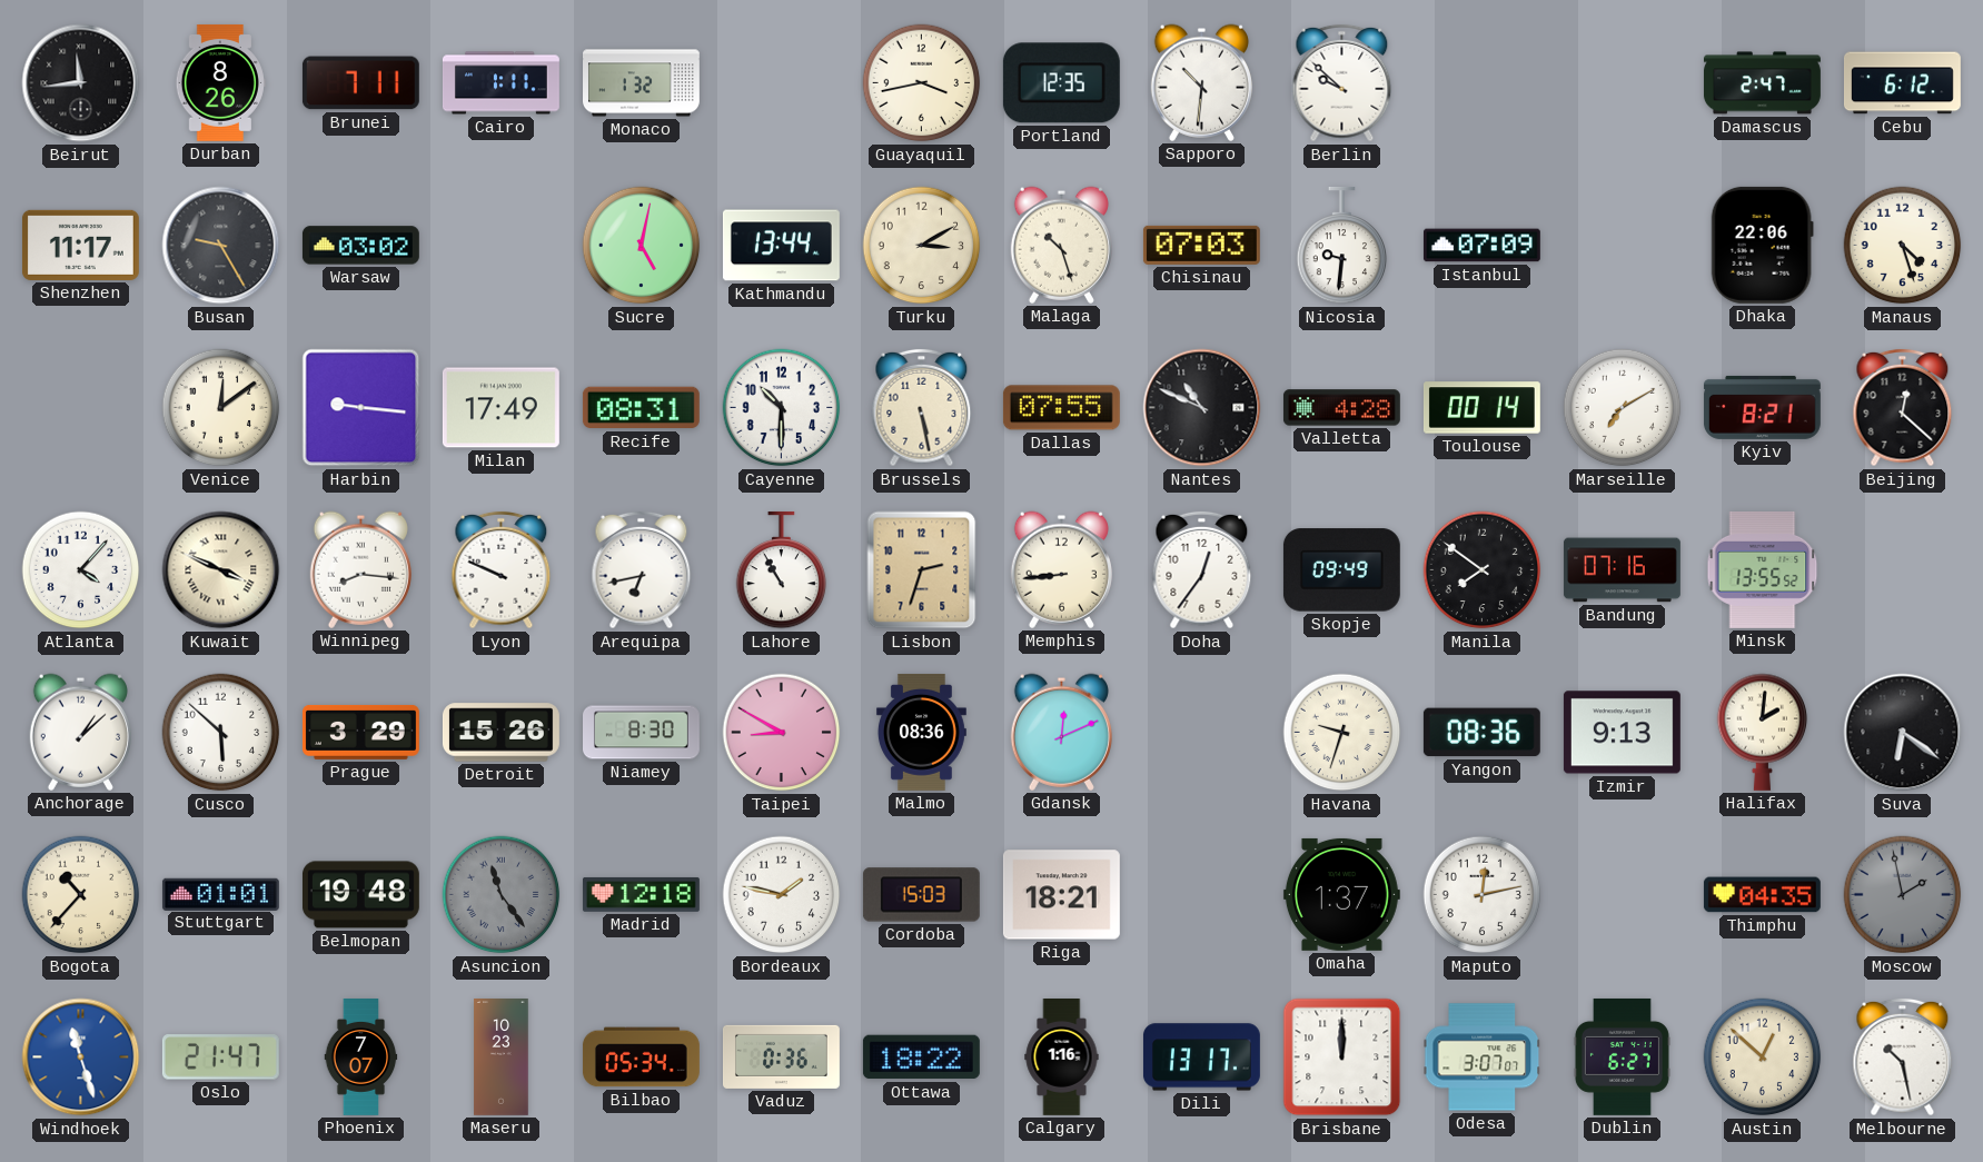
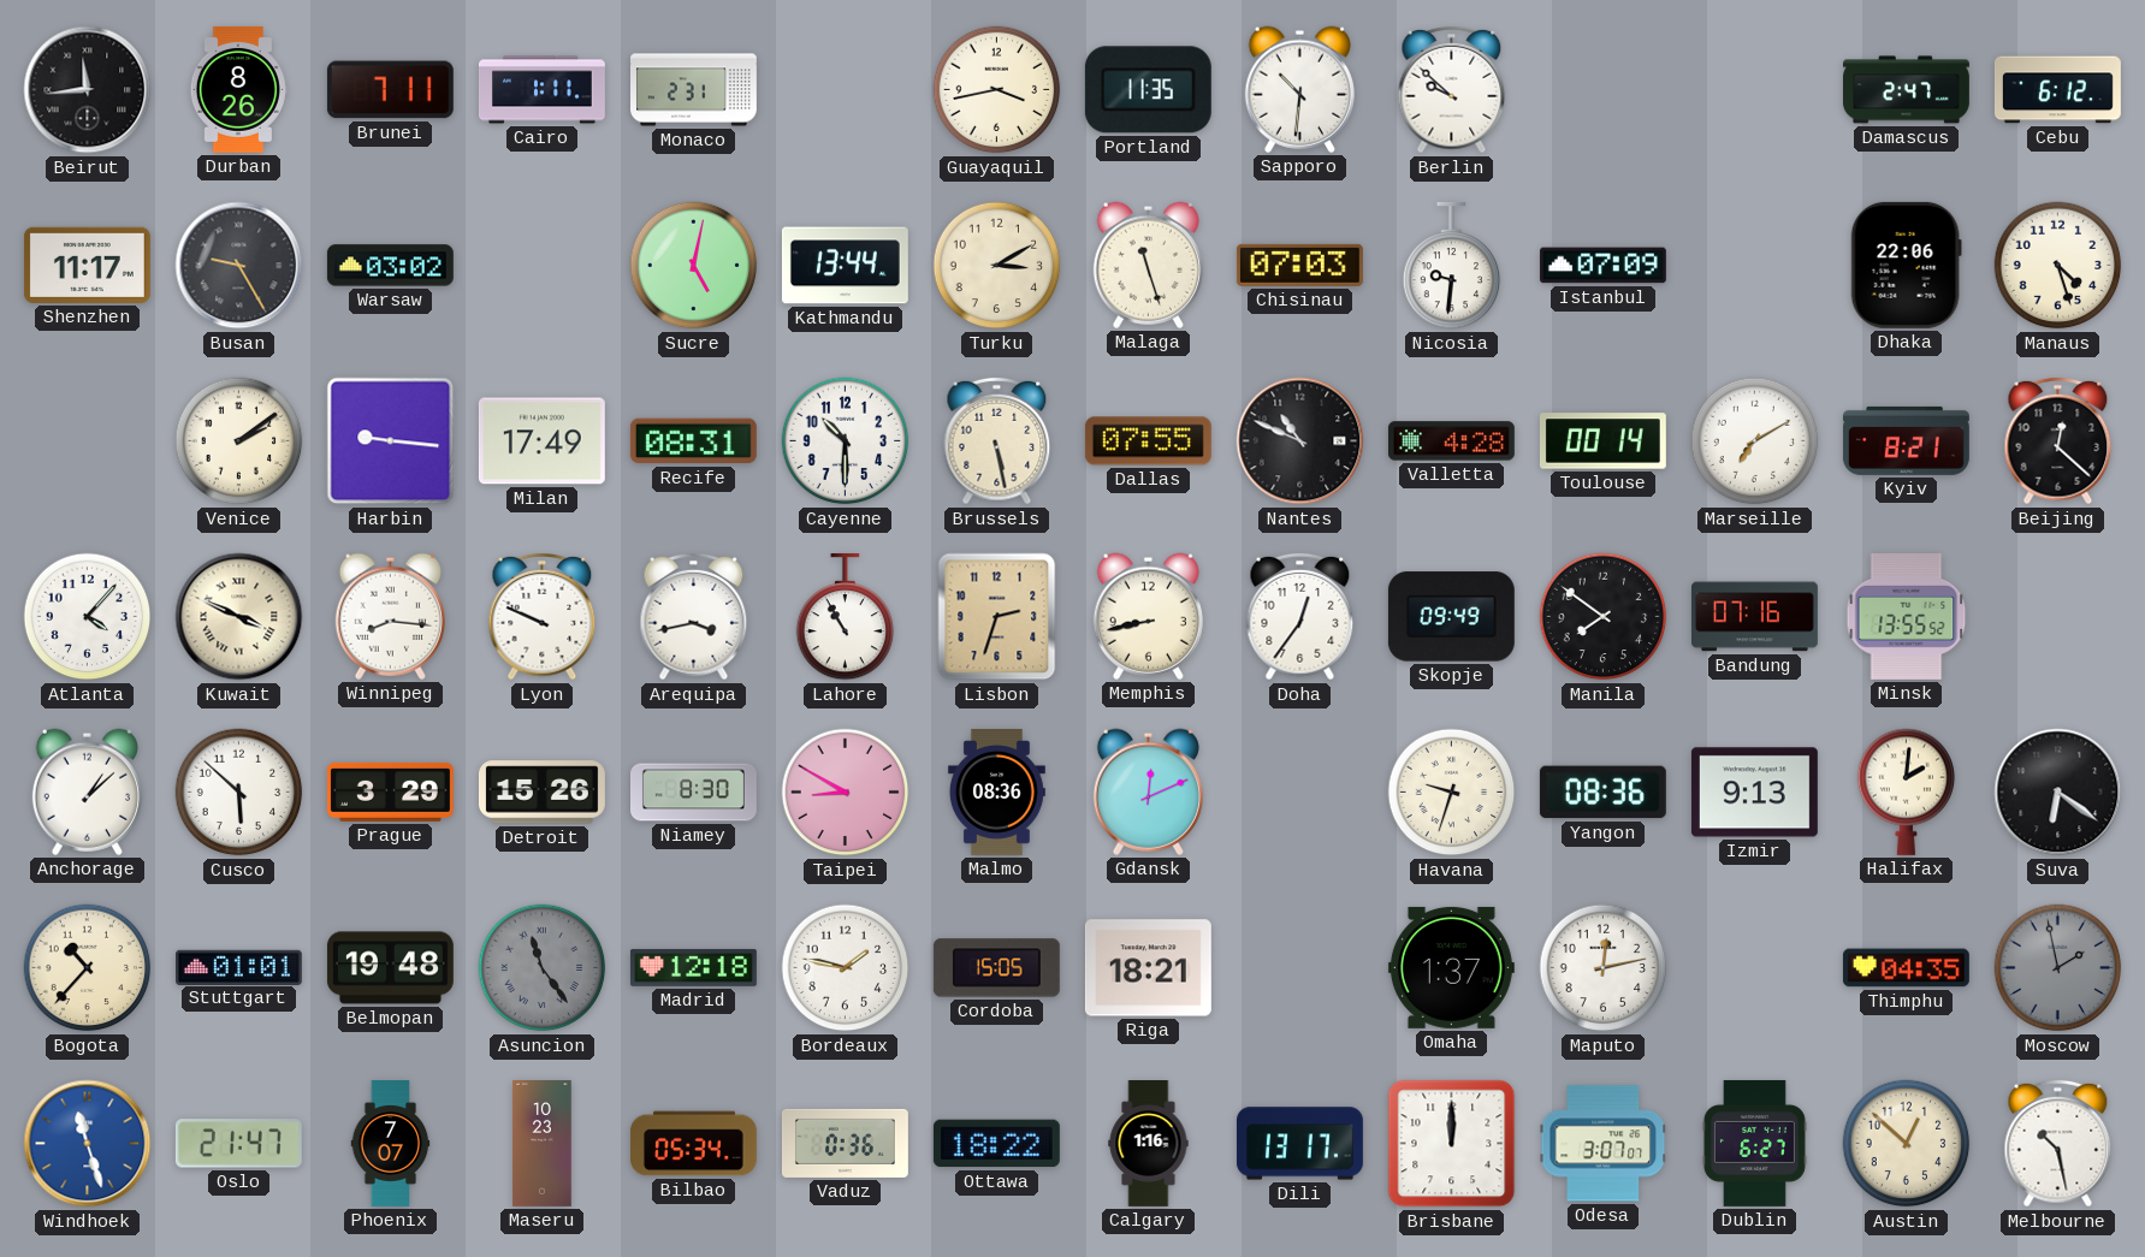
Monaco: 1:32 -> 2:31
Portland: 12:35 -> 11:35
Malaga: 10:27 -> 11:27
Venice: 12:09 -> 2:09
Arequipa: 6:43 -> 3:43
Memphis: 8:44 -> 8:43
Cordoba: 15:03 -> 15:05
